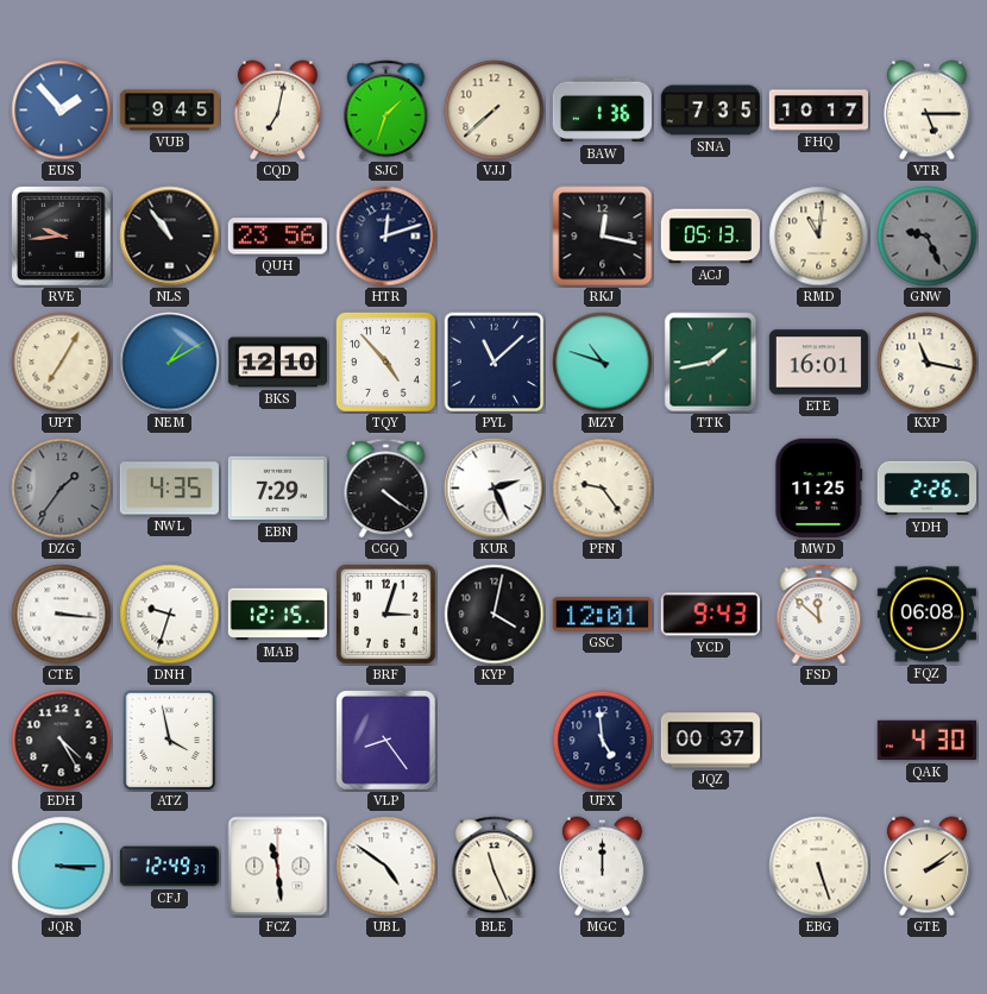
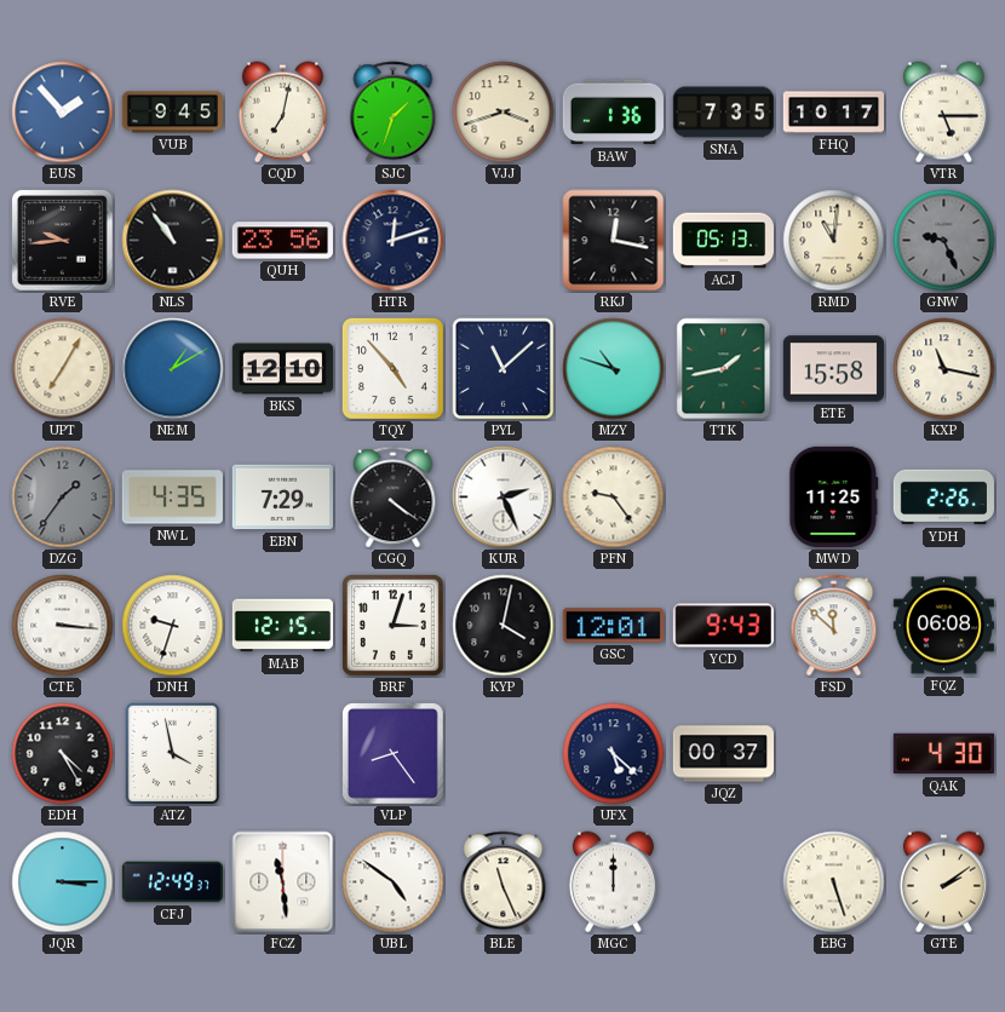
VJJ: 7:38 -> 3:42
ETE: 16:01 -> 15:58
UFX: 4:59 -> 5:22
